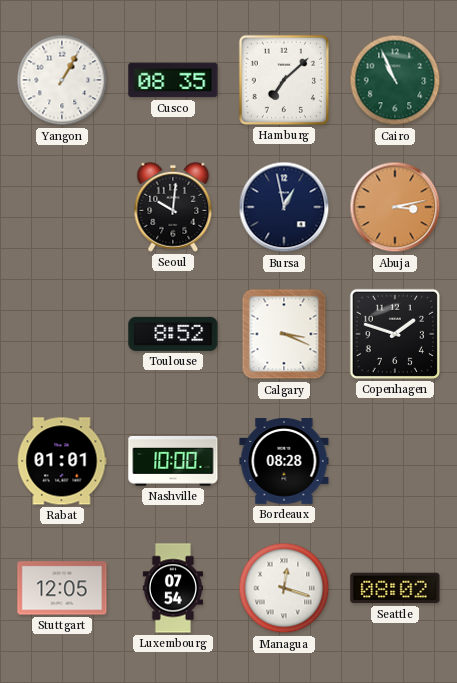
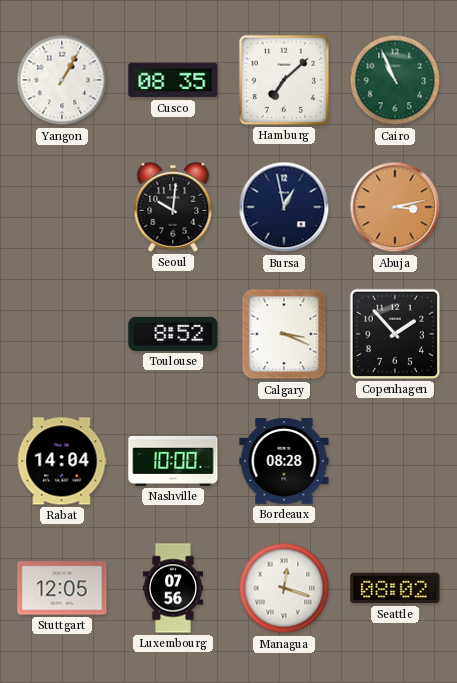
Copenhagen: 1:48 -> 1:53
Rabat: 01:01 -> 14:04
Luxembourg: 07:54 -> 07:56
